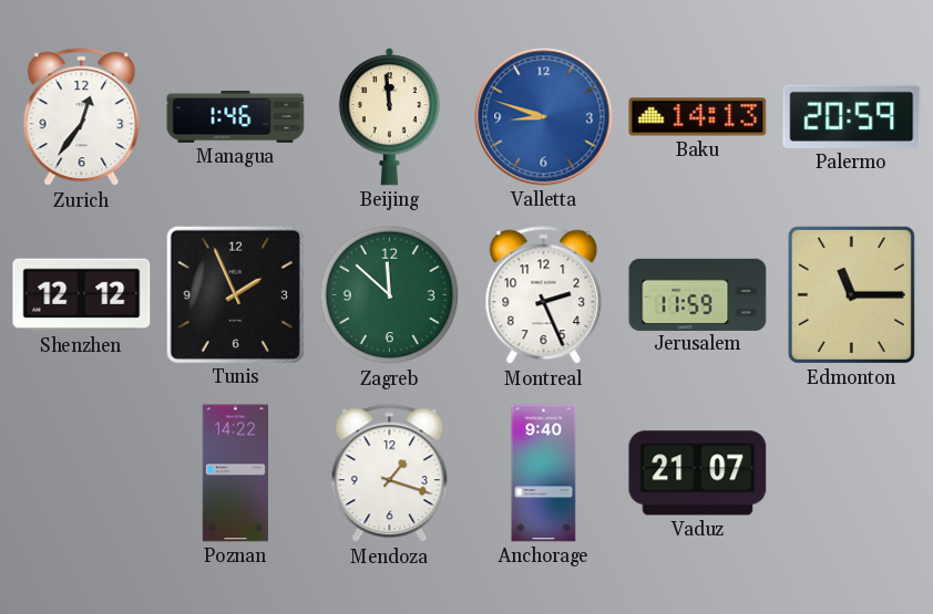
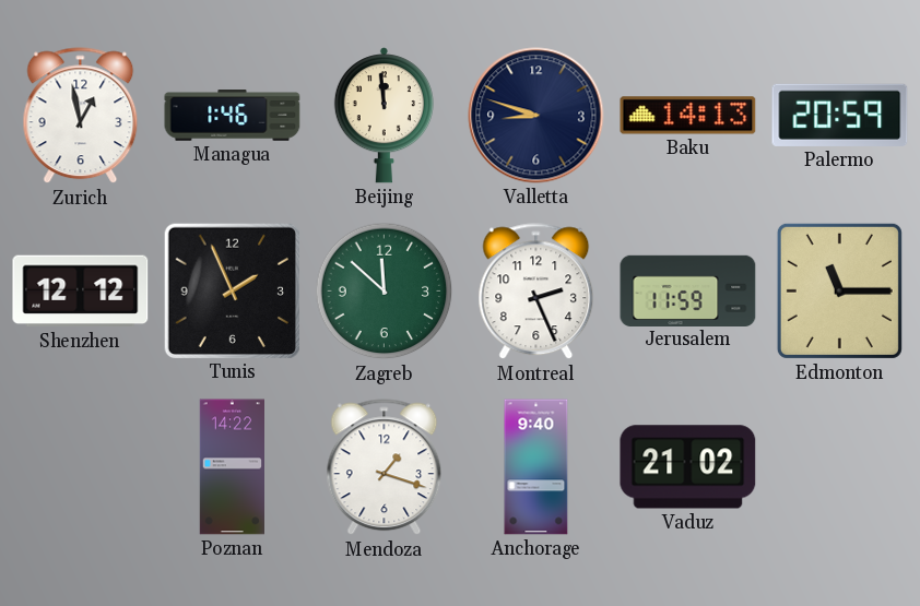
Zurich: 12:36 -> 12:58
Valletta dial: blue -> navy
Vaduz: 21:07 -> 21:02
